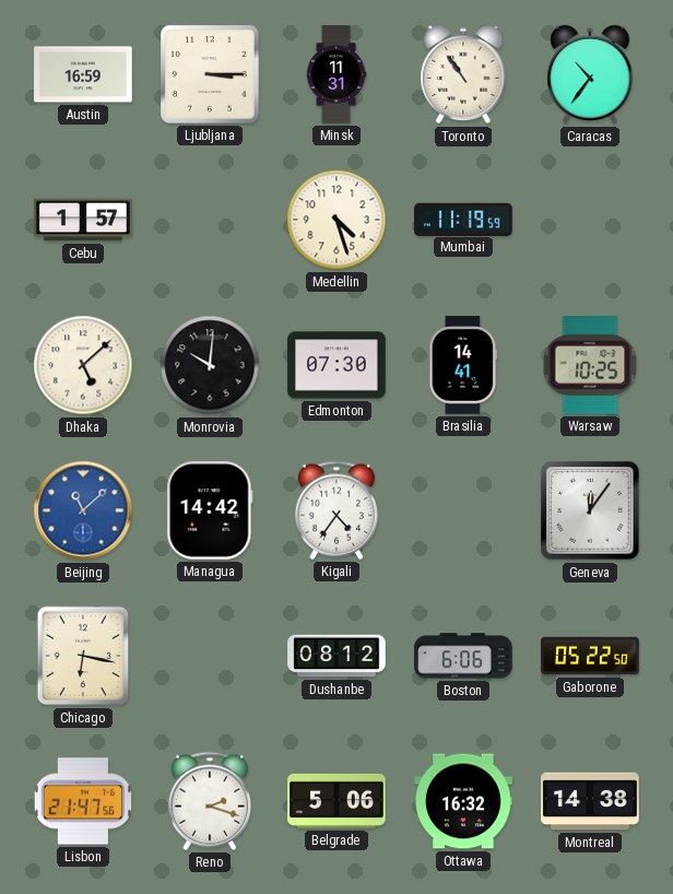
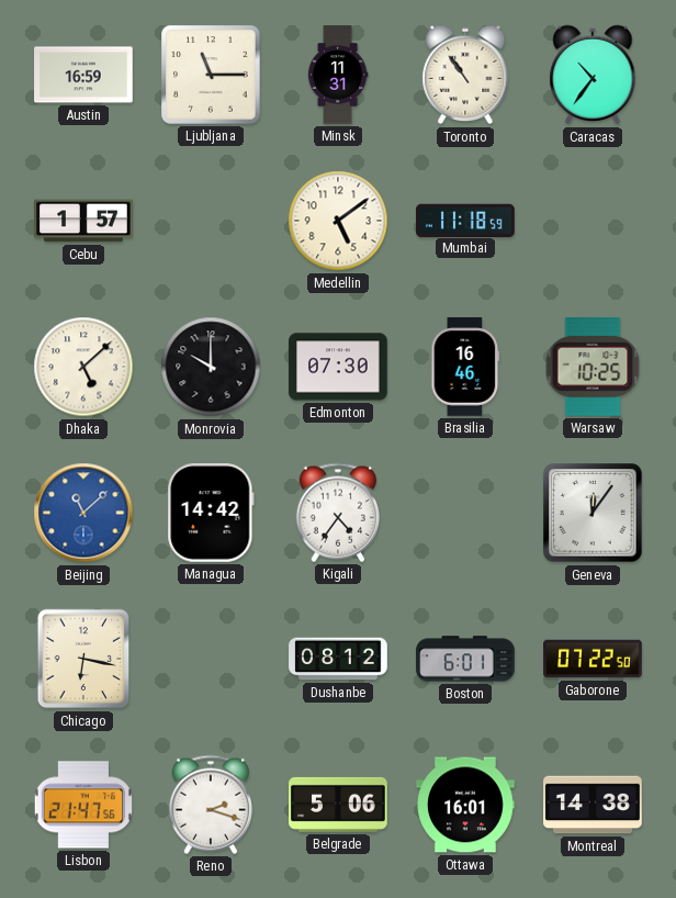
Ljubljana: 3:15 -> 11:15
Medellin: 4:27 -> 5:09
Mumbai: 11:19 -> 11:18
Monrovia: 10:01 -> 10:00
Brasilia: 14:41 -> 16:46
Boston: 6:06 -> 6:01
Gaborone: 05:22 -> 07:22
Ottawa: 16:32 -> 16:01
